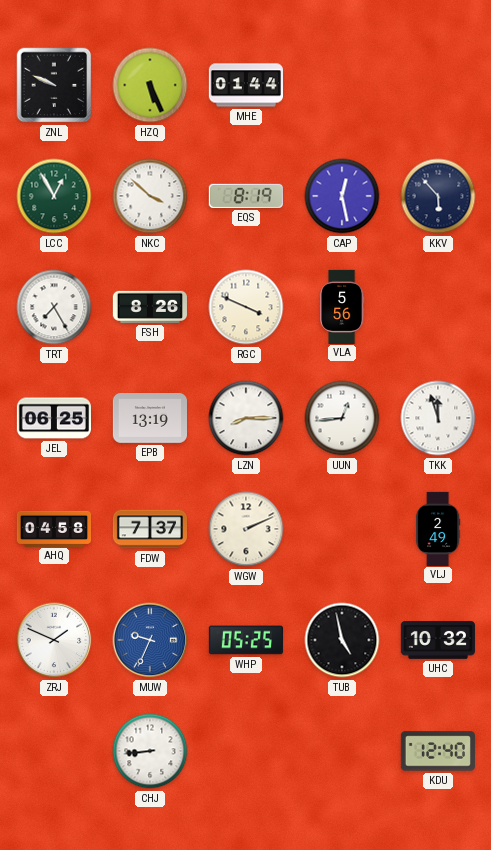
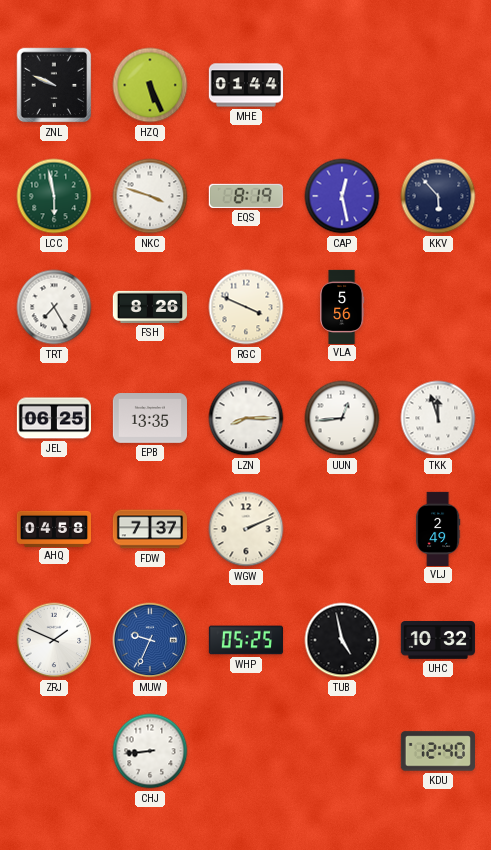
LCC: 12:55 -> 5:58
NKC: 3:52 -> 3:48
EPB: 13:19 -> 13:35
